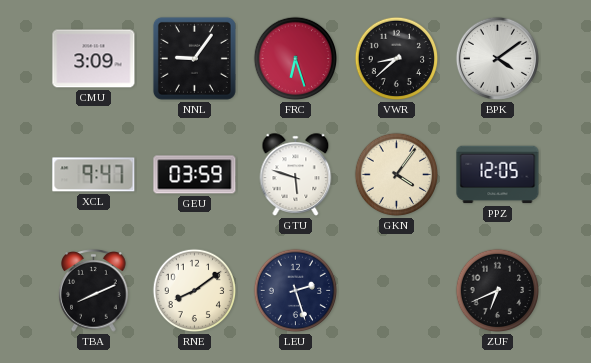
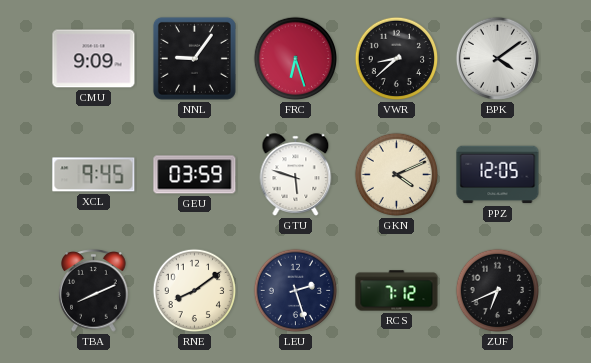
CMU: 3:09 -> 9:09
XCL: 9:47 -> 9:45
GKN: 4:06 -> 4:11
RCS: none -> 7:12
